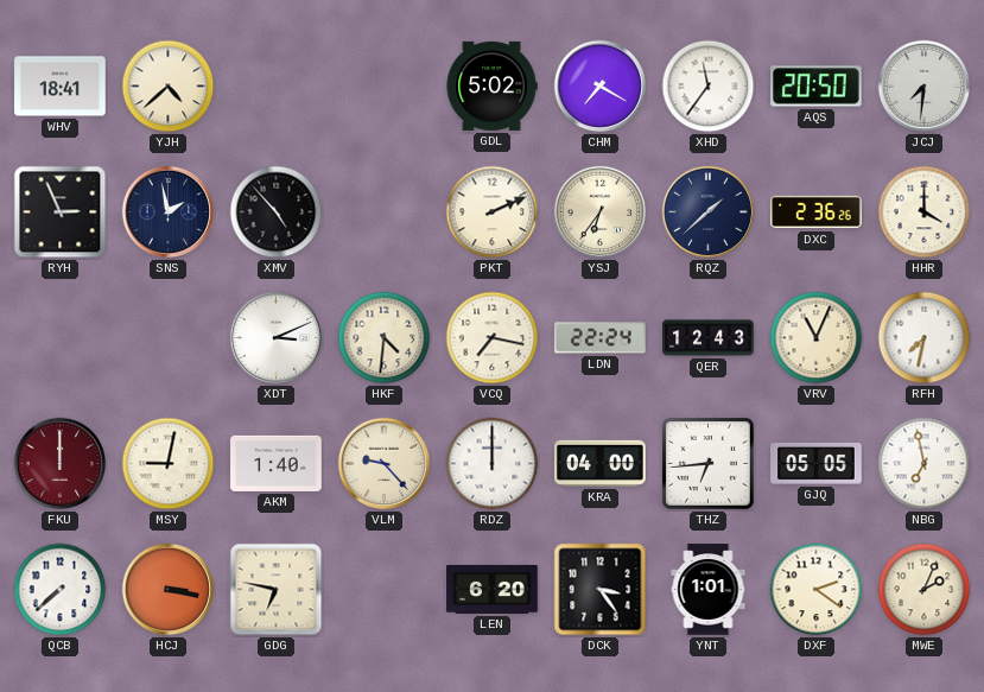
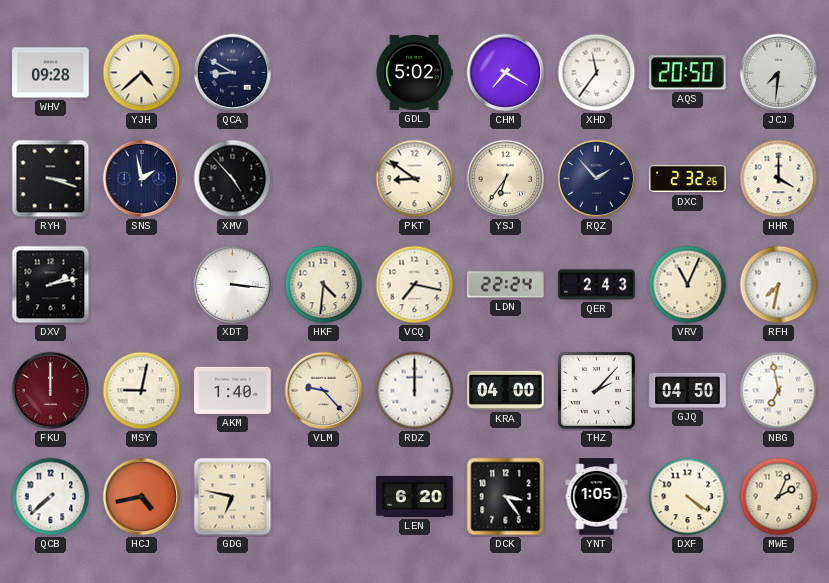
WHV: 18:41 -> 09:28
QCA: none -> 8:50
RYH: 2:56 -> 3:18
PKT: 2:11 -> 8:51
RQZ: 1:38 -> 1:53
DXC: 2:36 -> 2:32
DXV: none -> 2:13
XDT: 3:11 -> 3:16
QER: 12:43 -> 2:43
THZ: 6:44 -> 2:07
GJQ: 05:05 -> 04:50
HCJ: 3:17 -> 4:43
YNT: 1:01 -> 1:05
DXF: 2:21 -> 4:21
